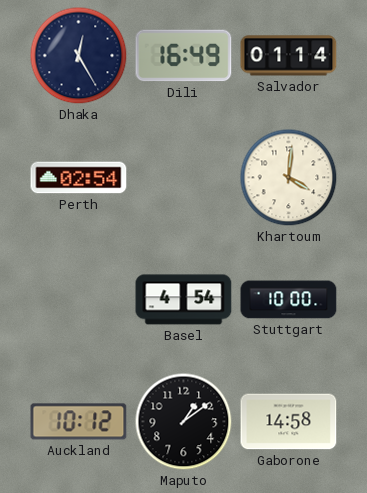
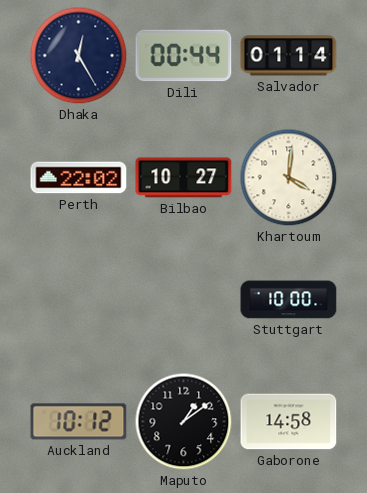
Dili: 16:49 -> 00:44
Perth: 02:54 -> 22:02
Bilbao: none -> 10:27
Basel: 4:54 -> none
